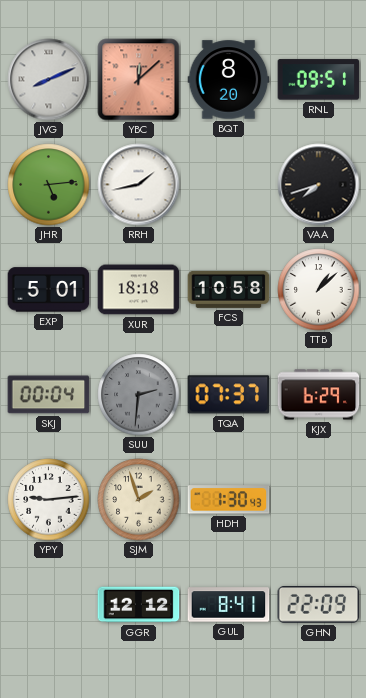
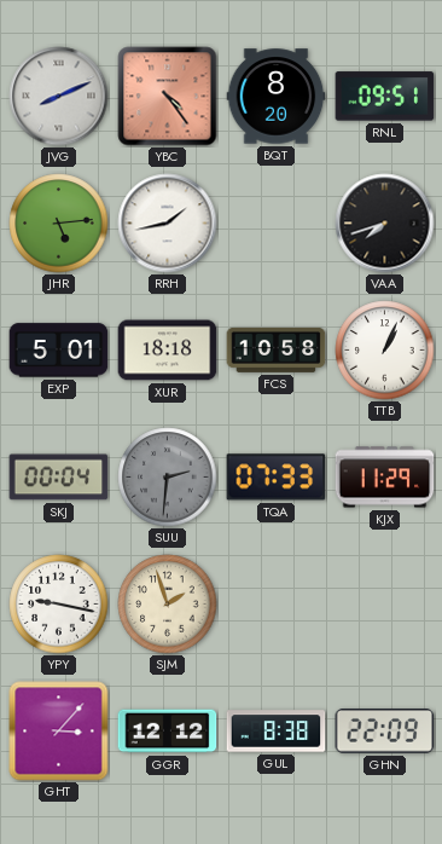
YBC: 12:08 -> 4:24
TTB: 1:08 -> 1:04
TQA: 07:37 -> 07:33
KJX: 6:29 -> 11:29
YPY: 9:14 -> 9:17
HDH: 1:30 -> none
GHT: none -> 3:07
GUL: 8:41 -> 8:38
